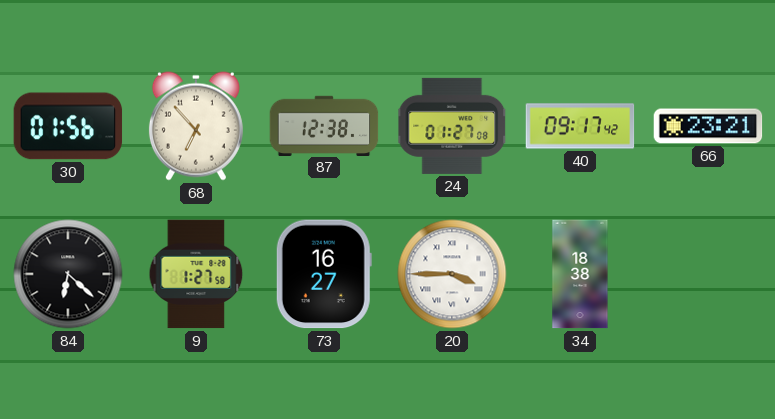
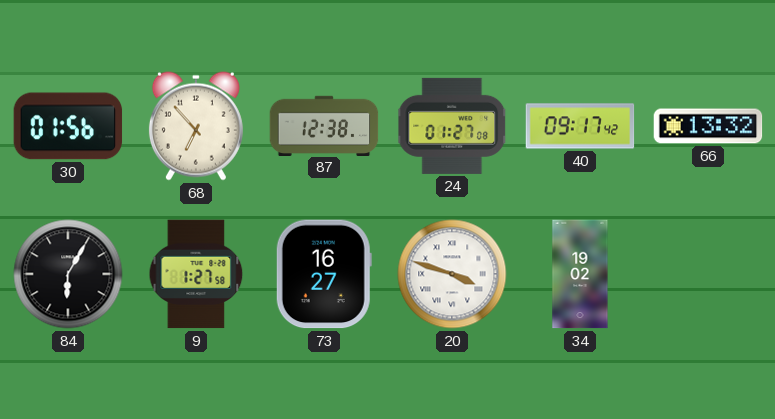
66: 23:21 -> 13:32
84: 6:22 -> 6:05
20: 3:45 -> 3:48
34: 18:38 -> 19:02
